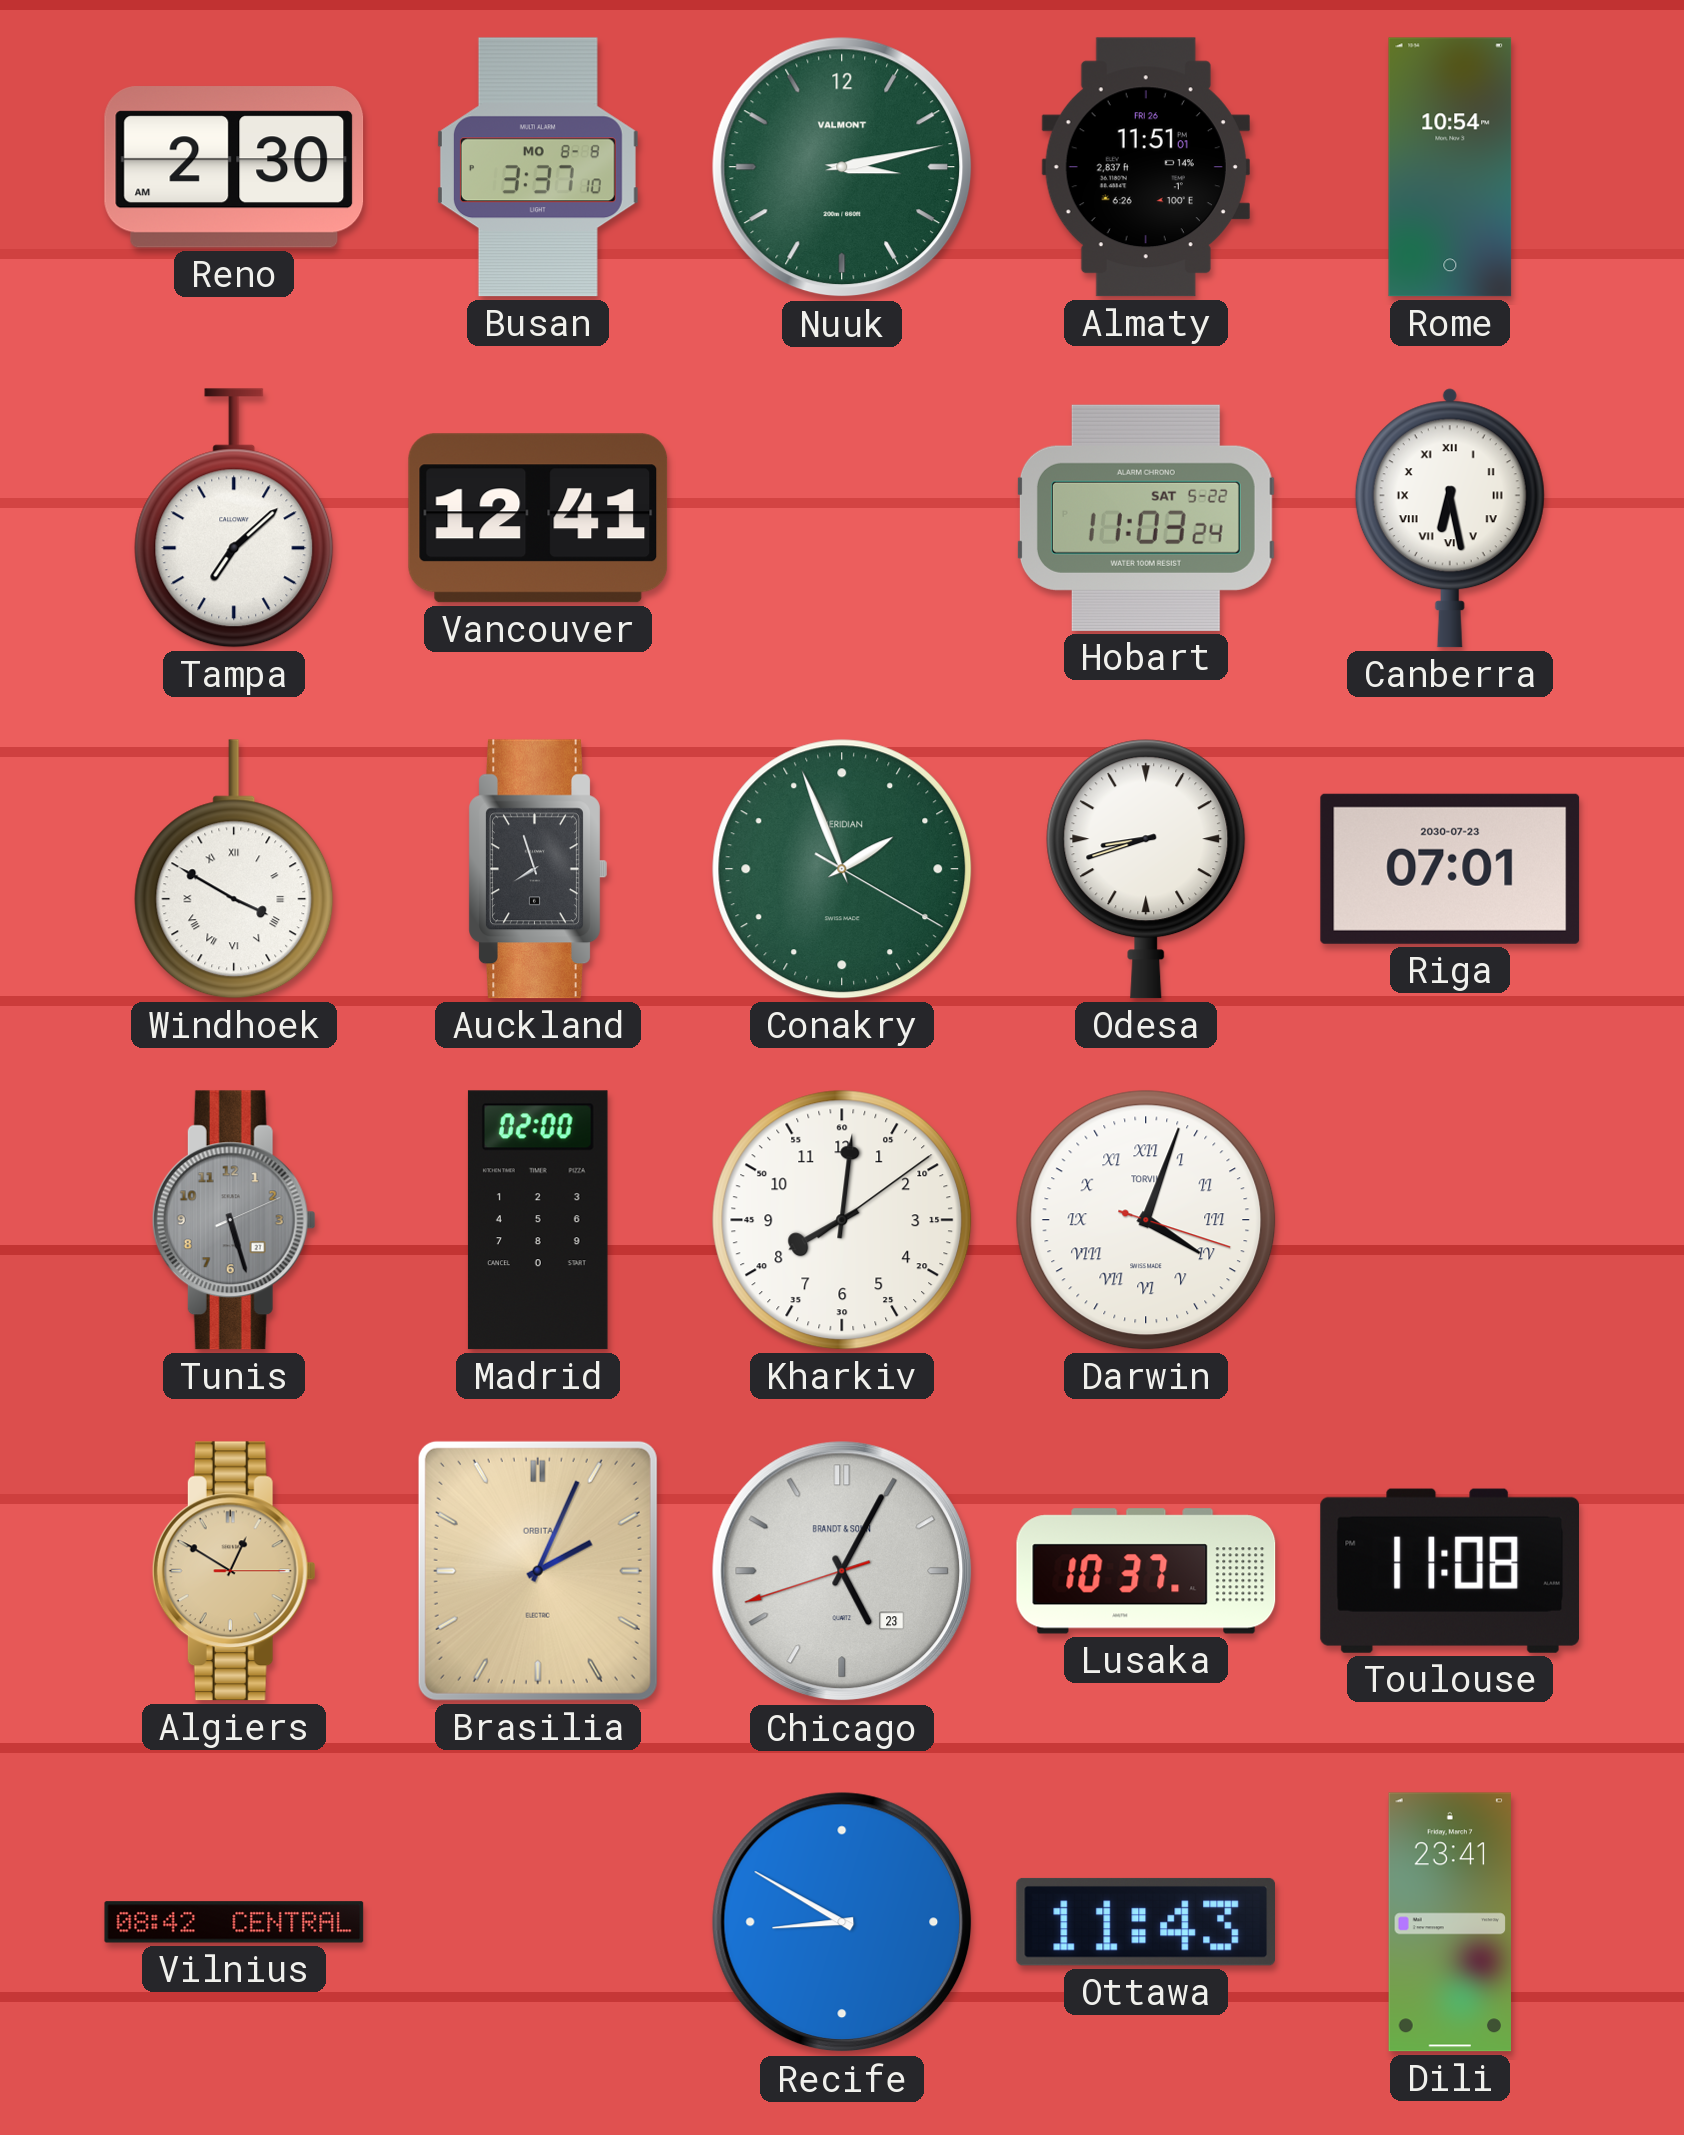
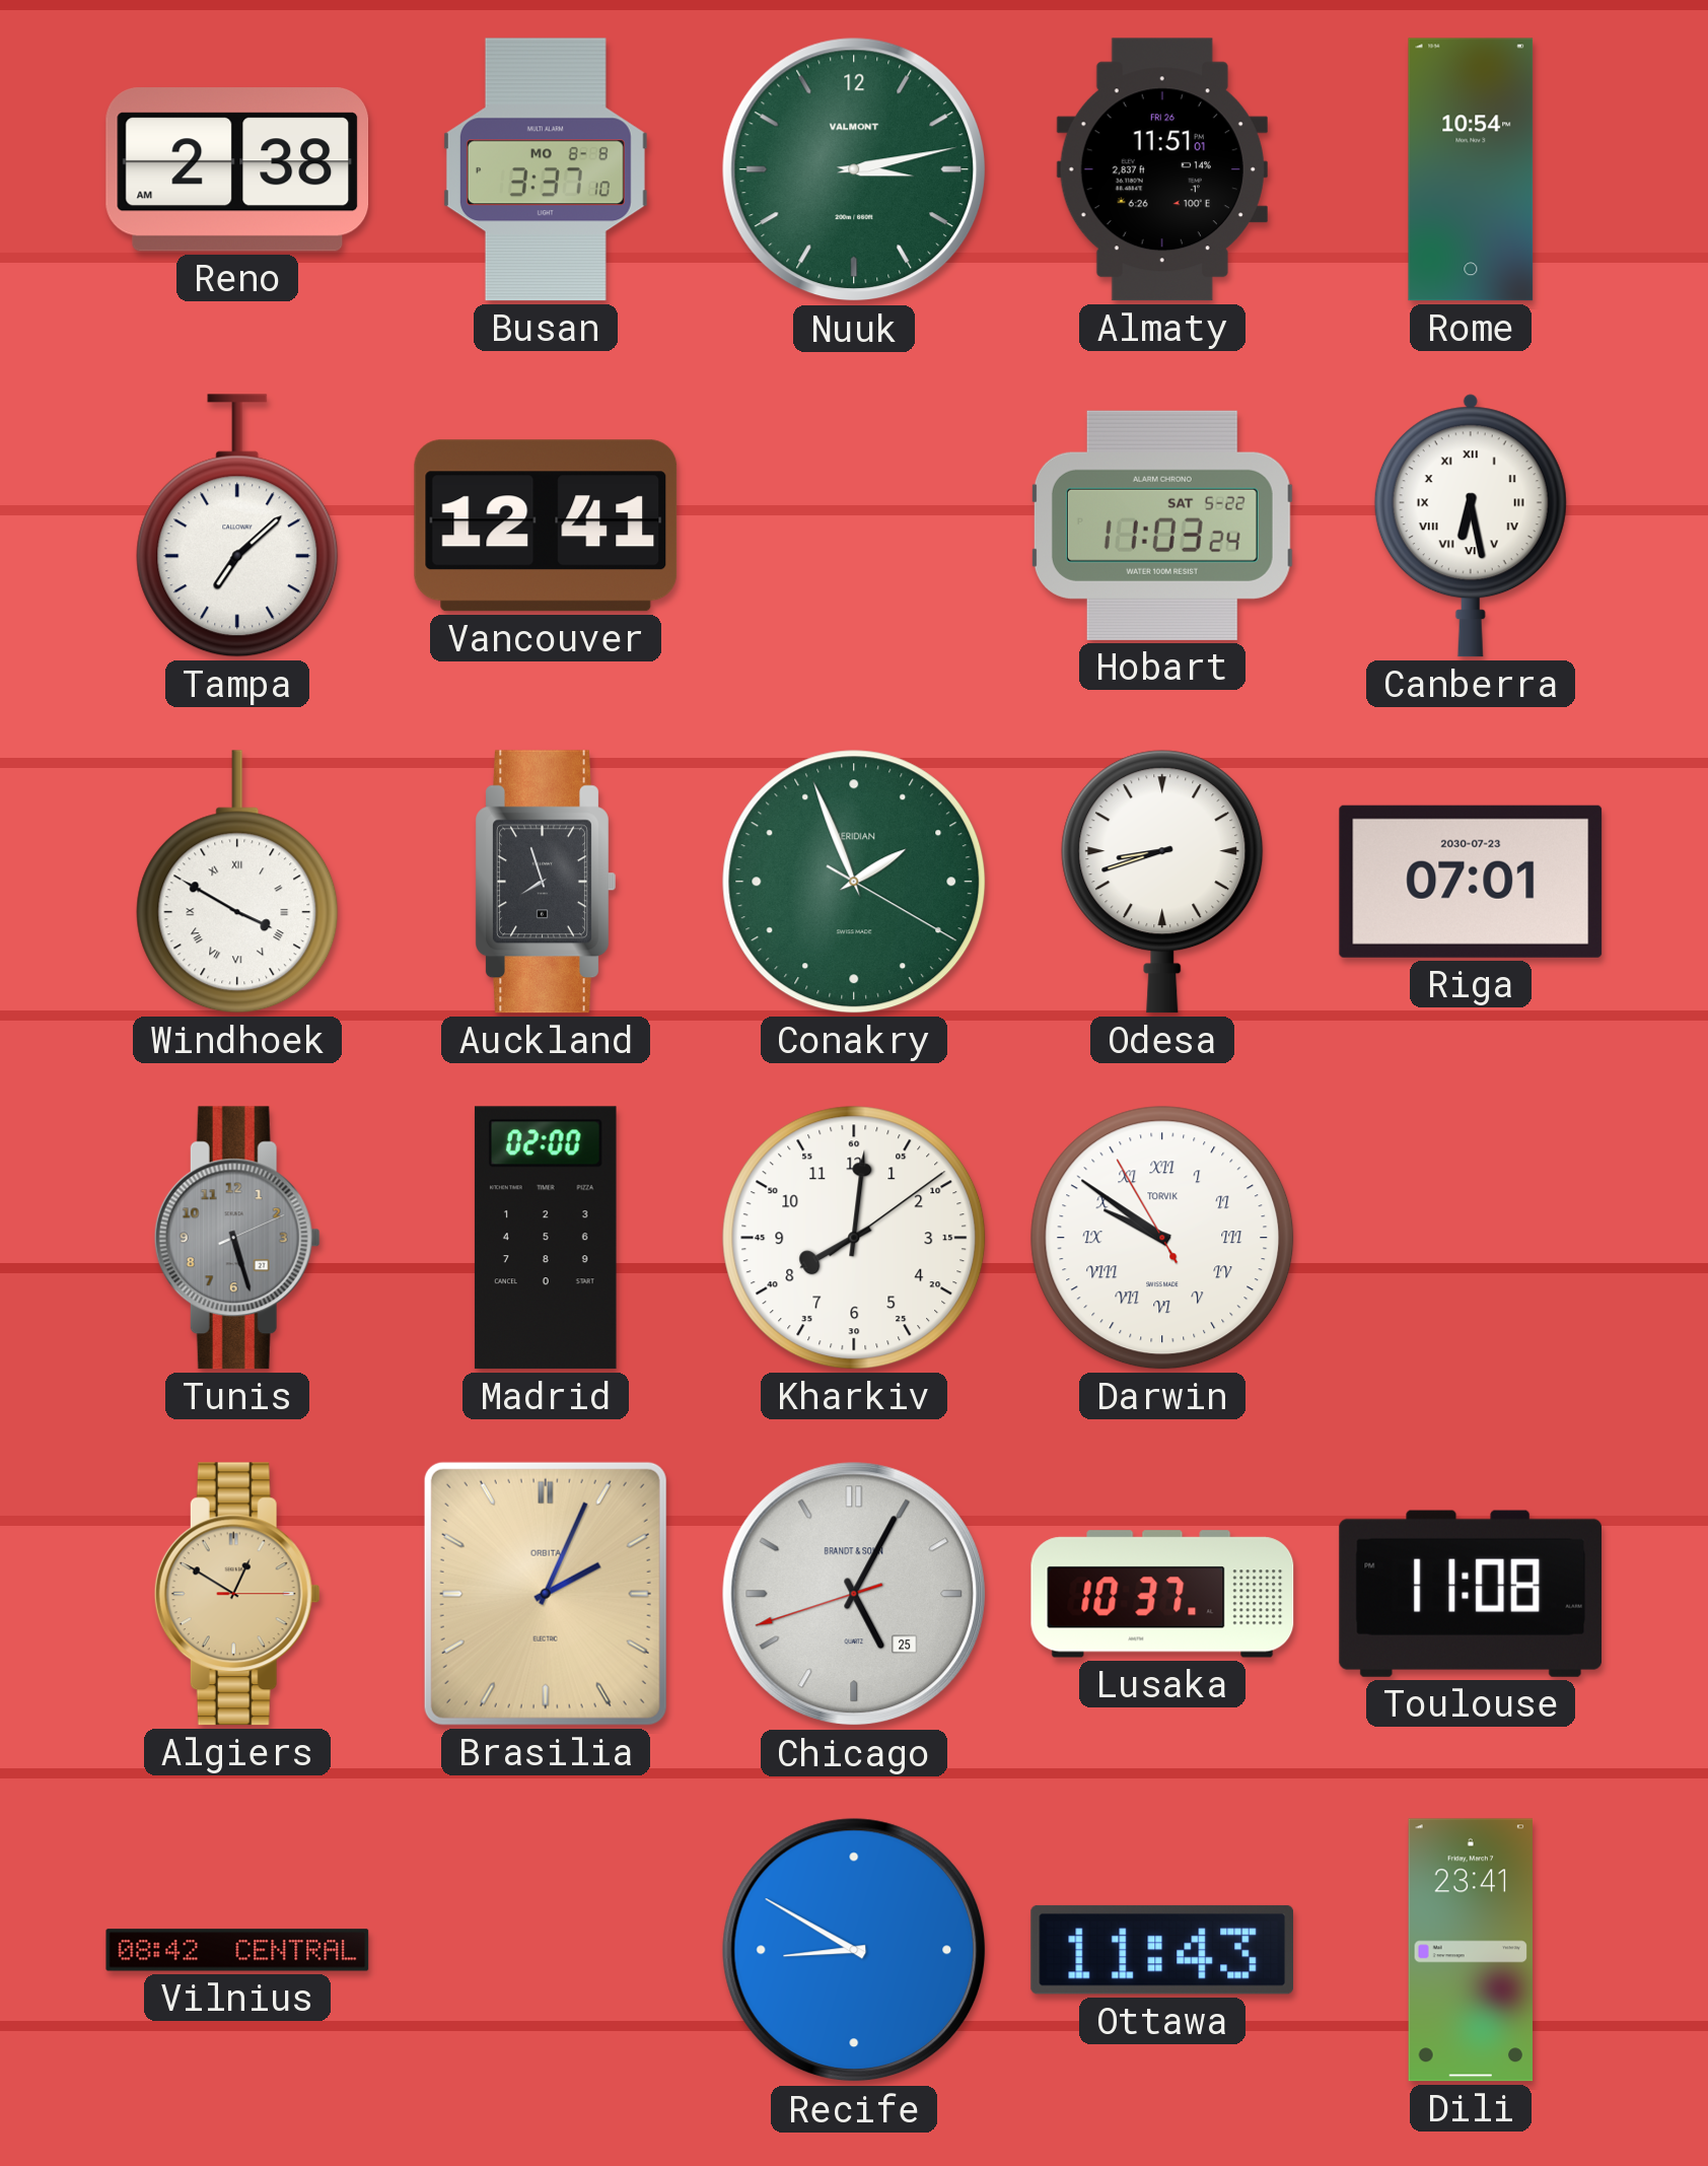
Reno: 2:30 -> 2:38
Darwin: 4:03 -> 9:50
Chicago date: 23 -> 25
